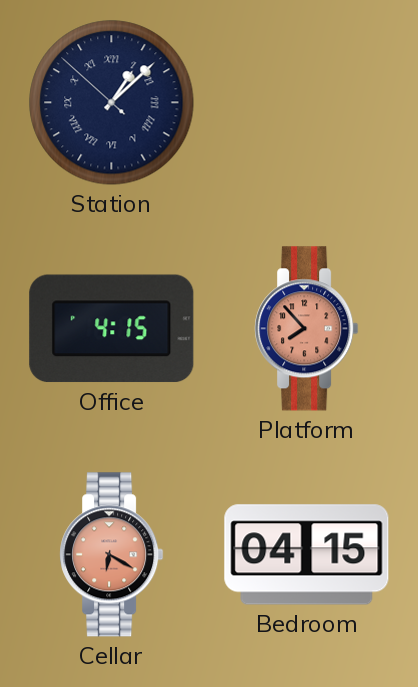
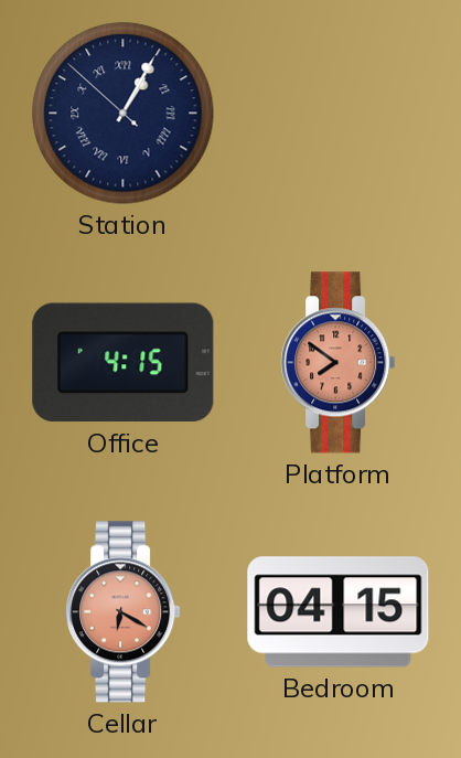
Station: 1:07 -> 1:04
Platform: 7:53 -> 7:51
